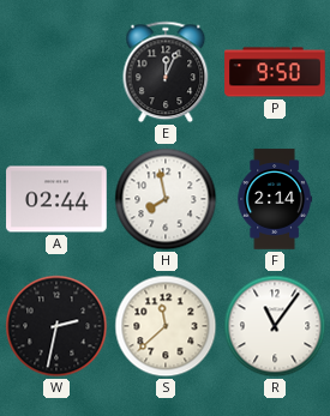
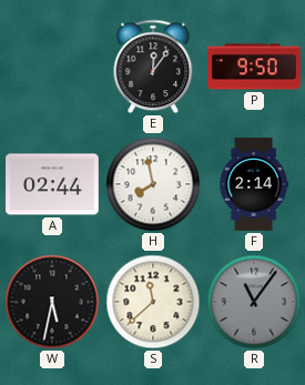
E: 12:04 -> 12:06
W: 2:32 -> 5:32
R dial: white -> grey
